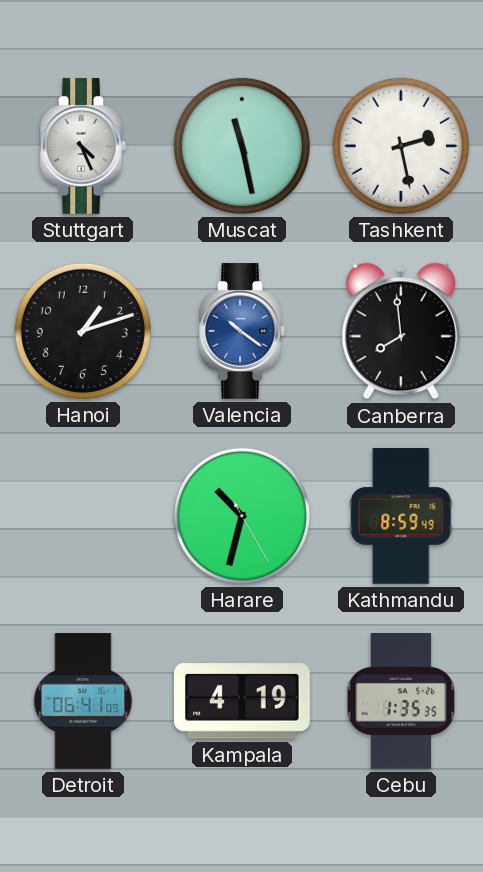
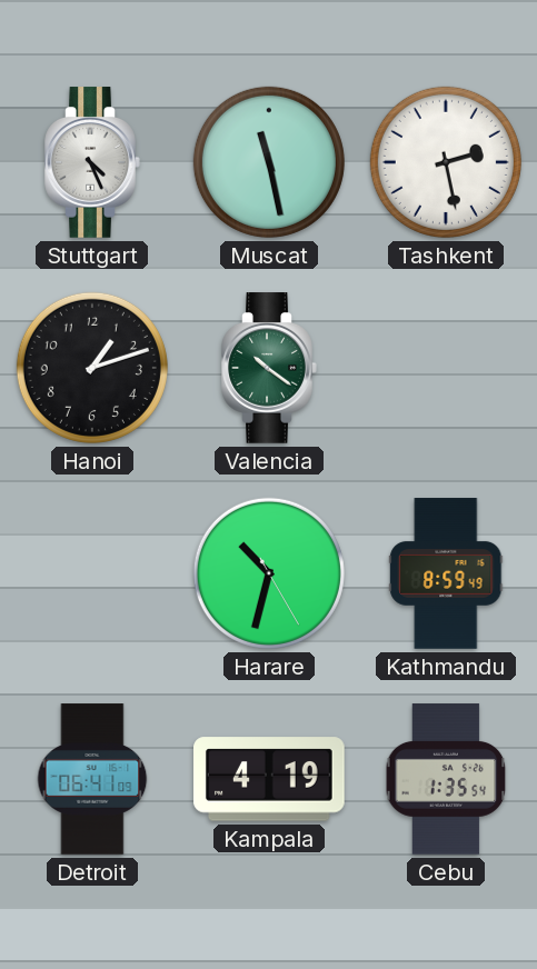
Valencia dial: blue -> green
Canberra: 7:59 -> none
Cebu: 1:35:35 -> 1:35:54
